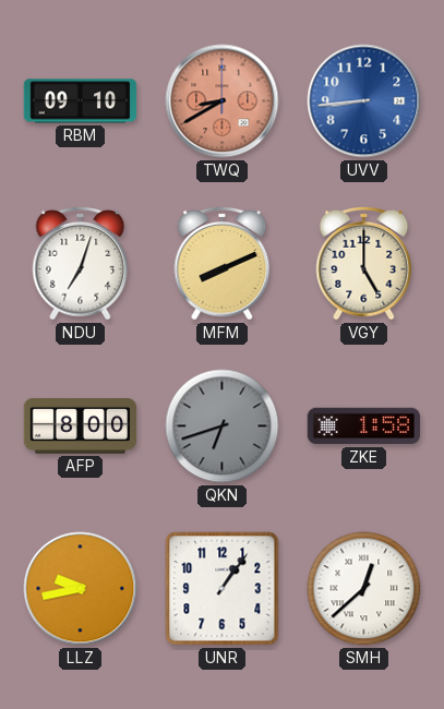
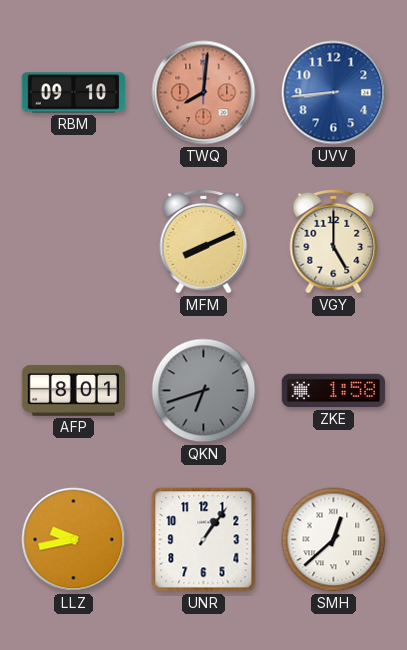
TWQ: 8:40 -> 8:01
NDU: 7:03 -> none
AFP: 8:00 -> 8:01
